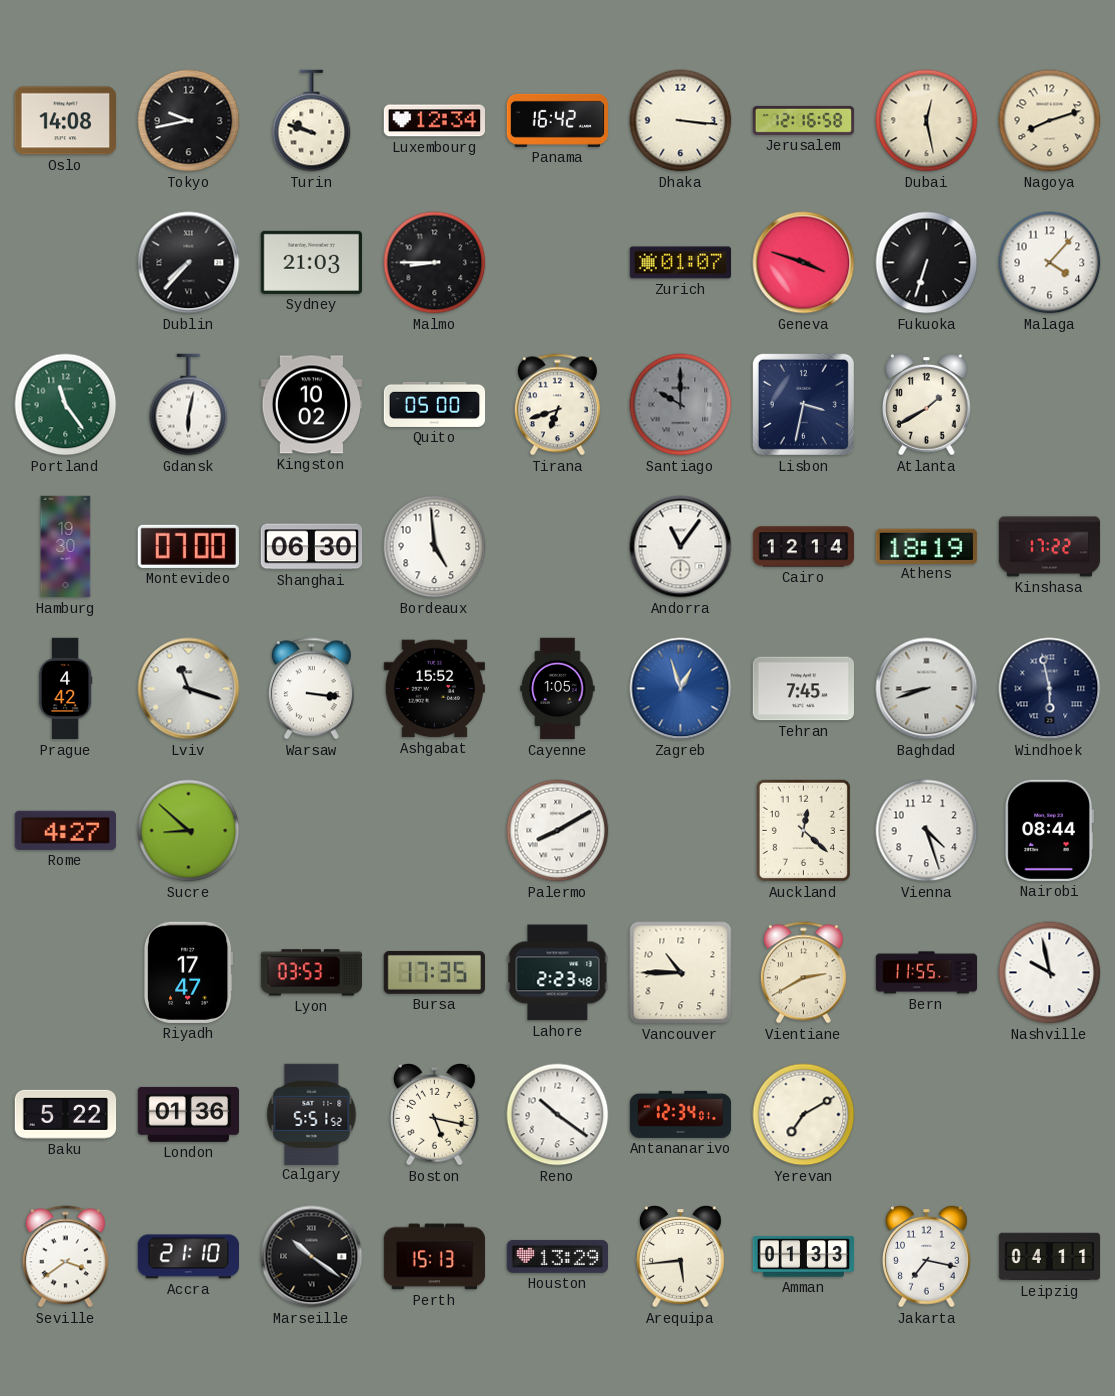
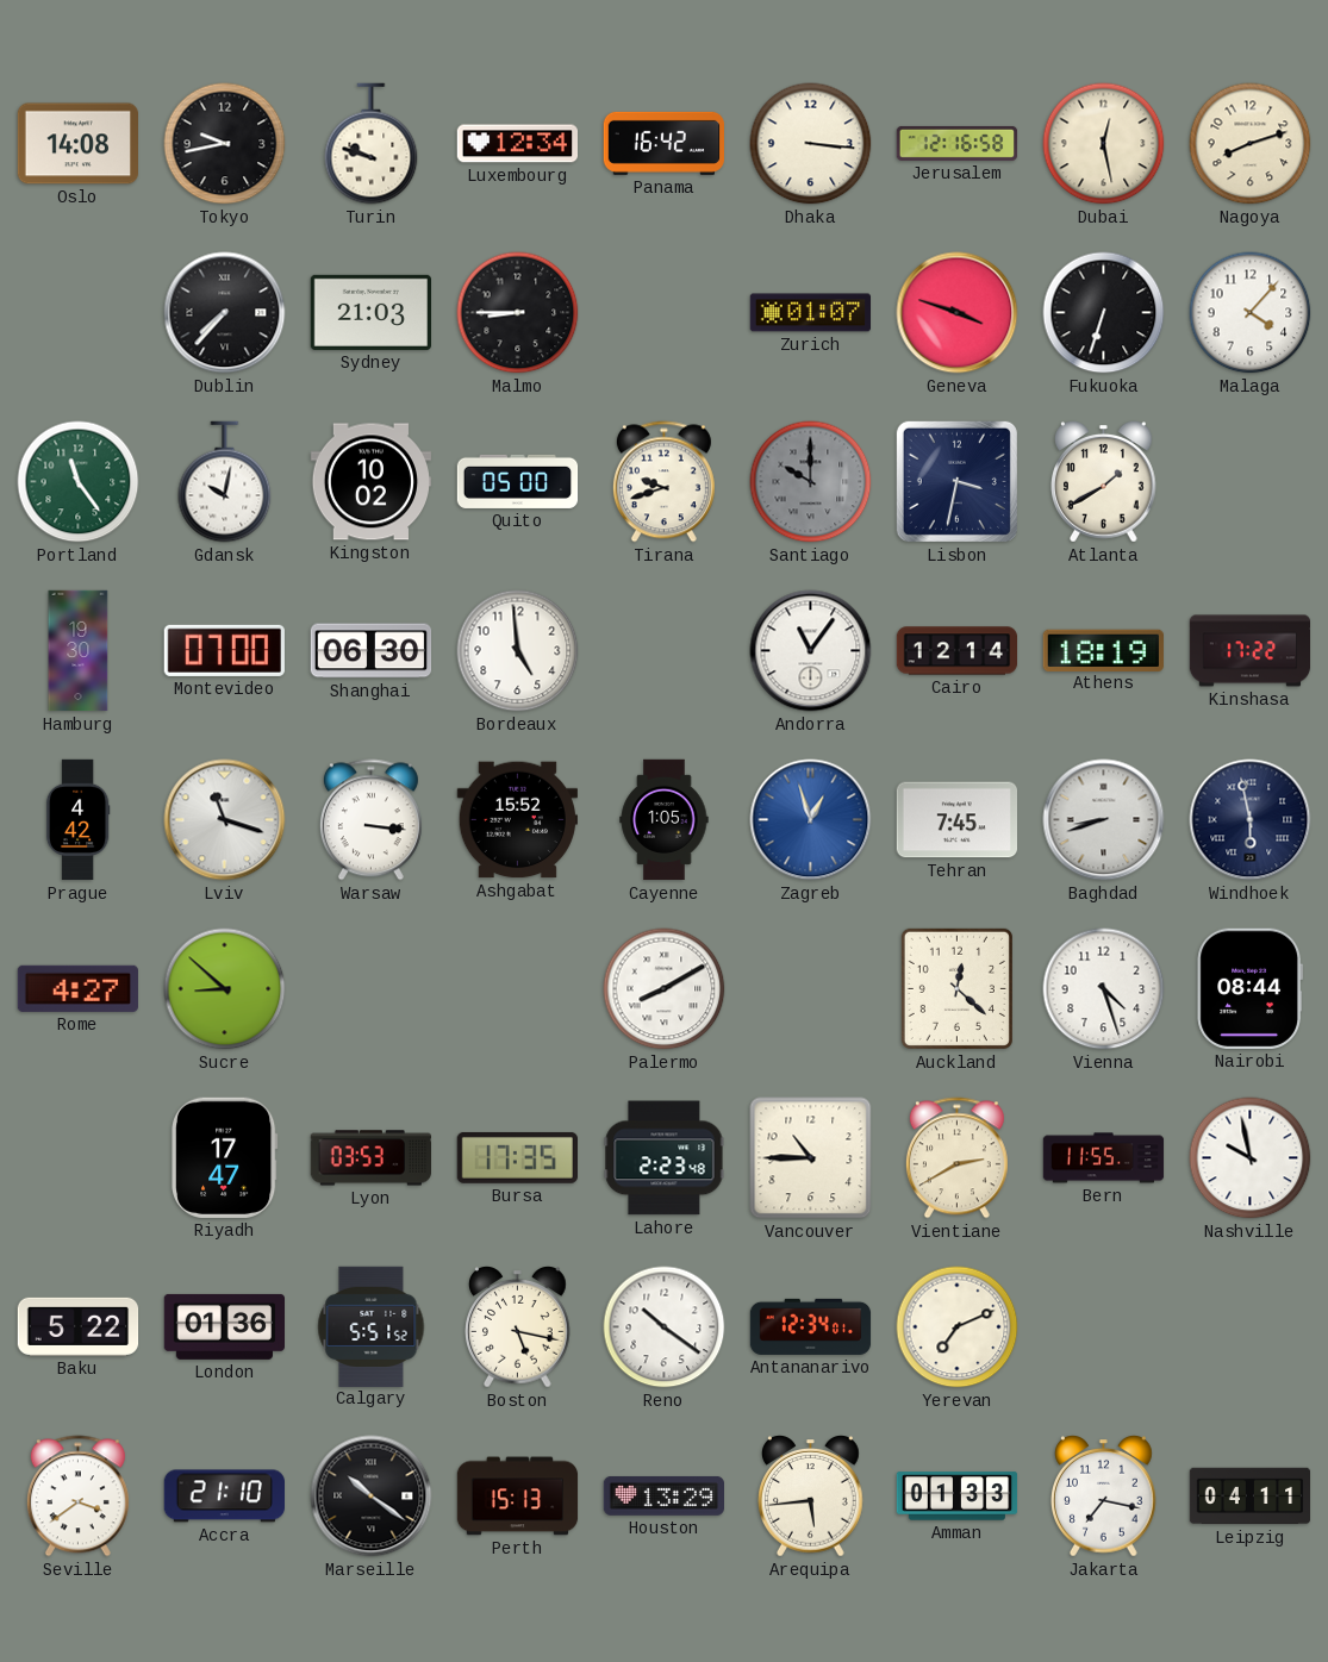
Gdansk: 6:02 -> 10:02
Tirana: 6:42 -> 9:42
Yerevan: 7:10 -> 7:11
